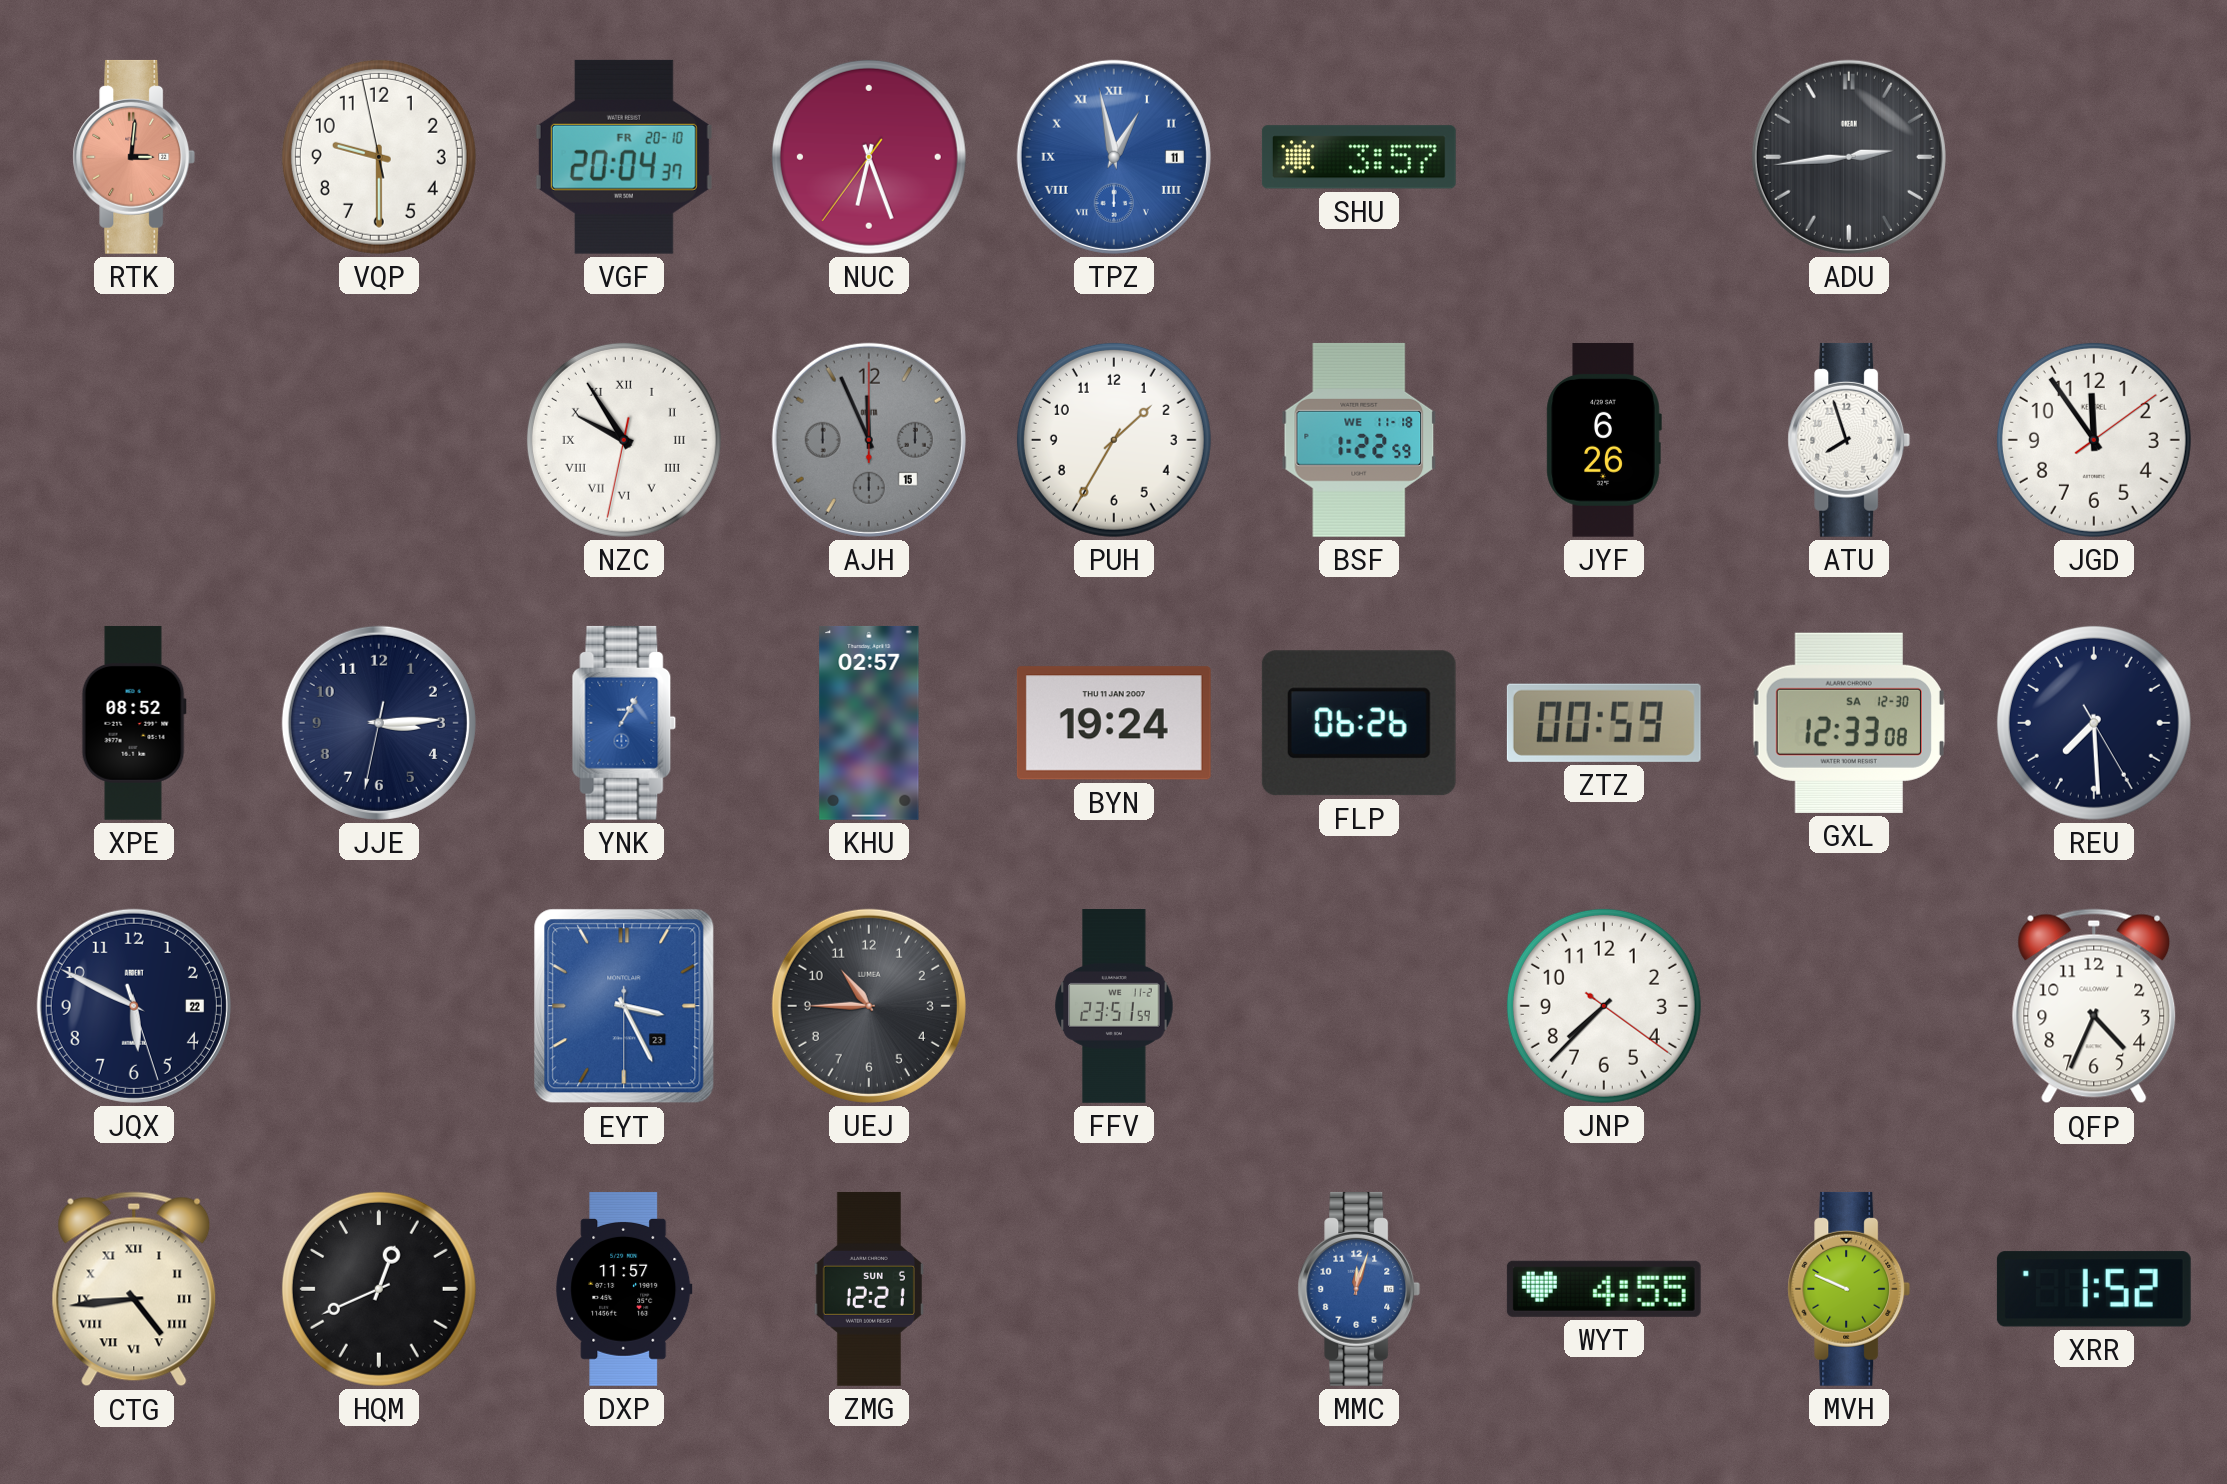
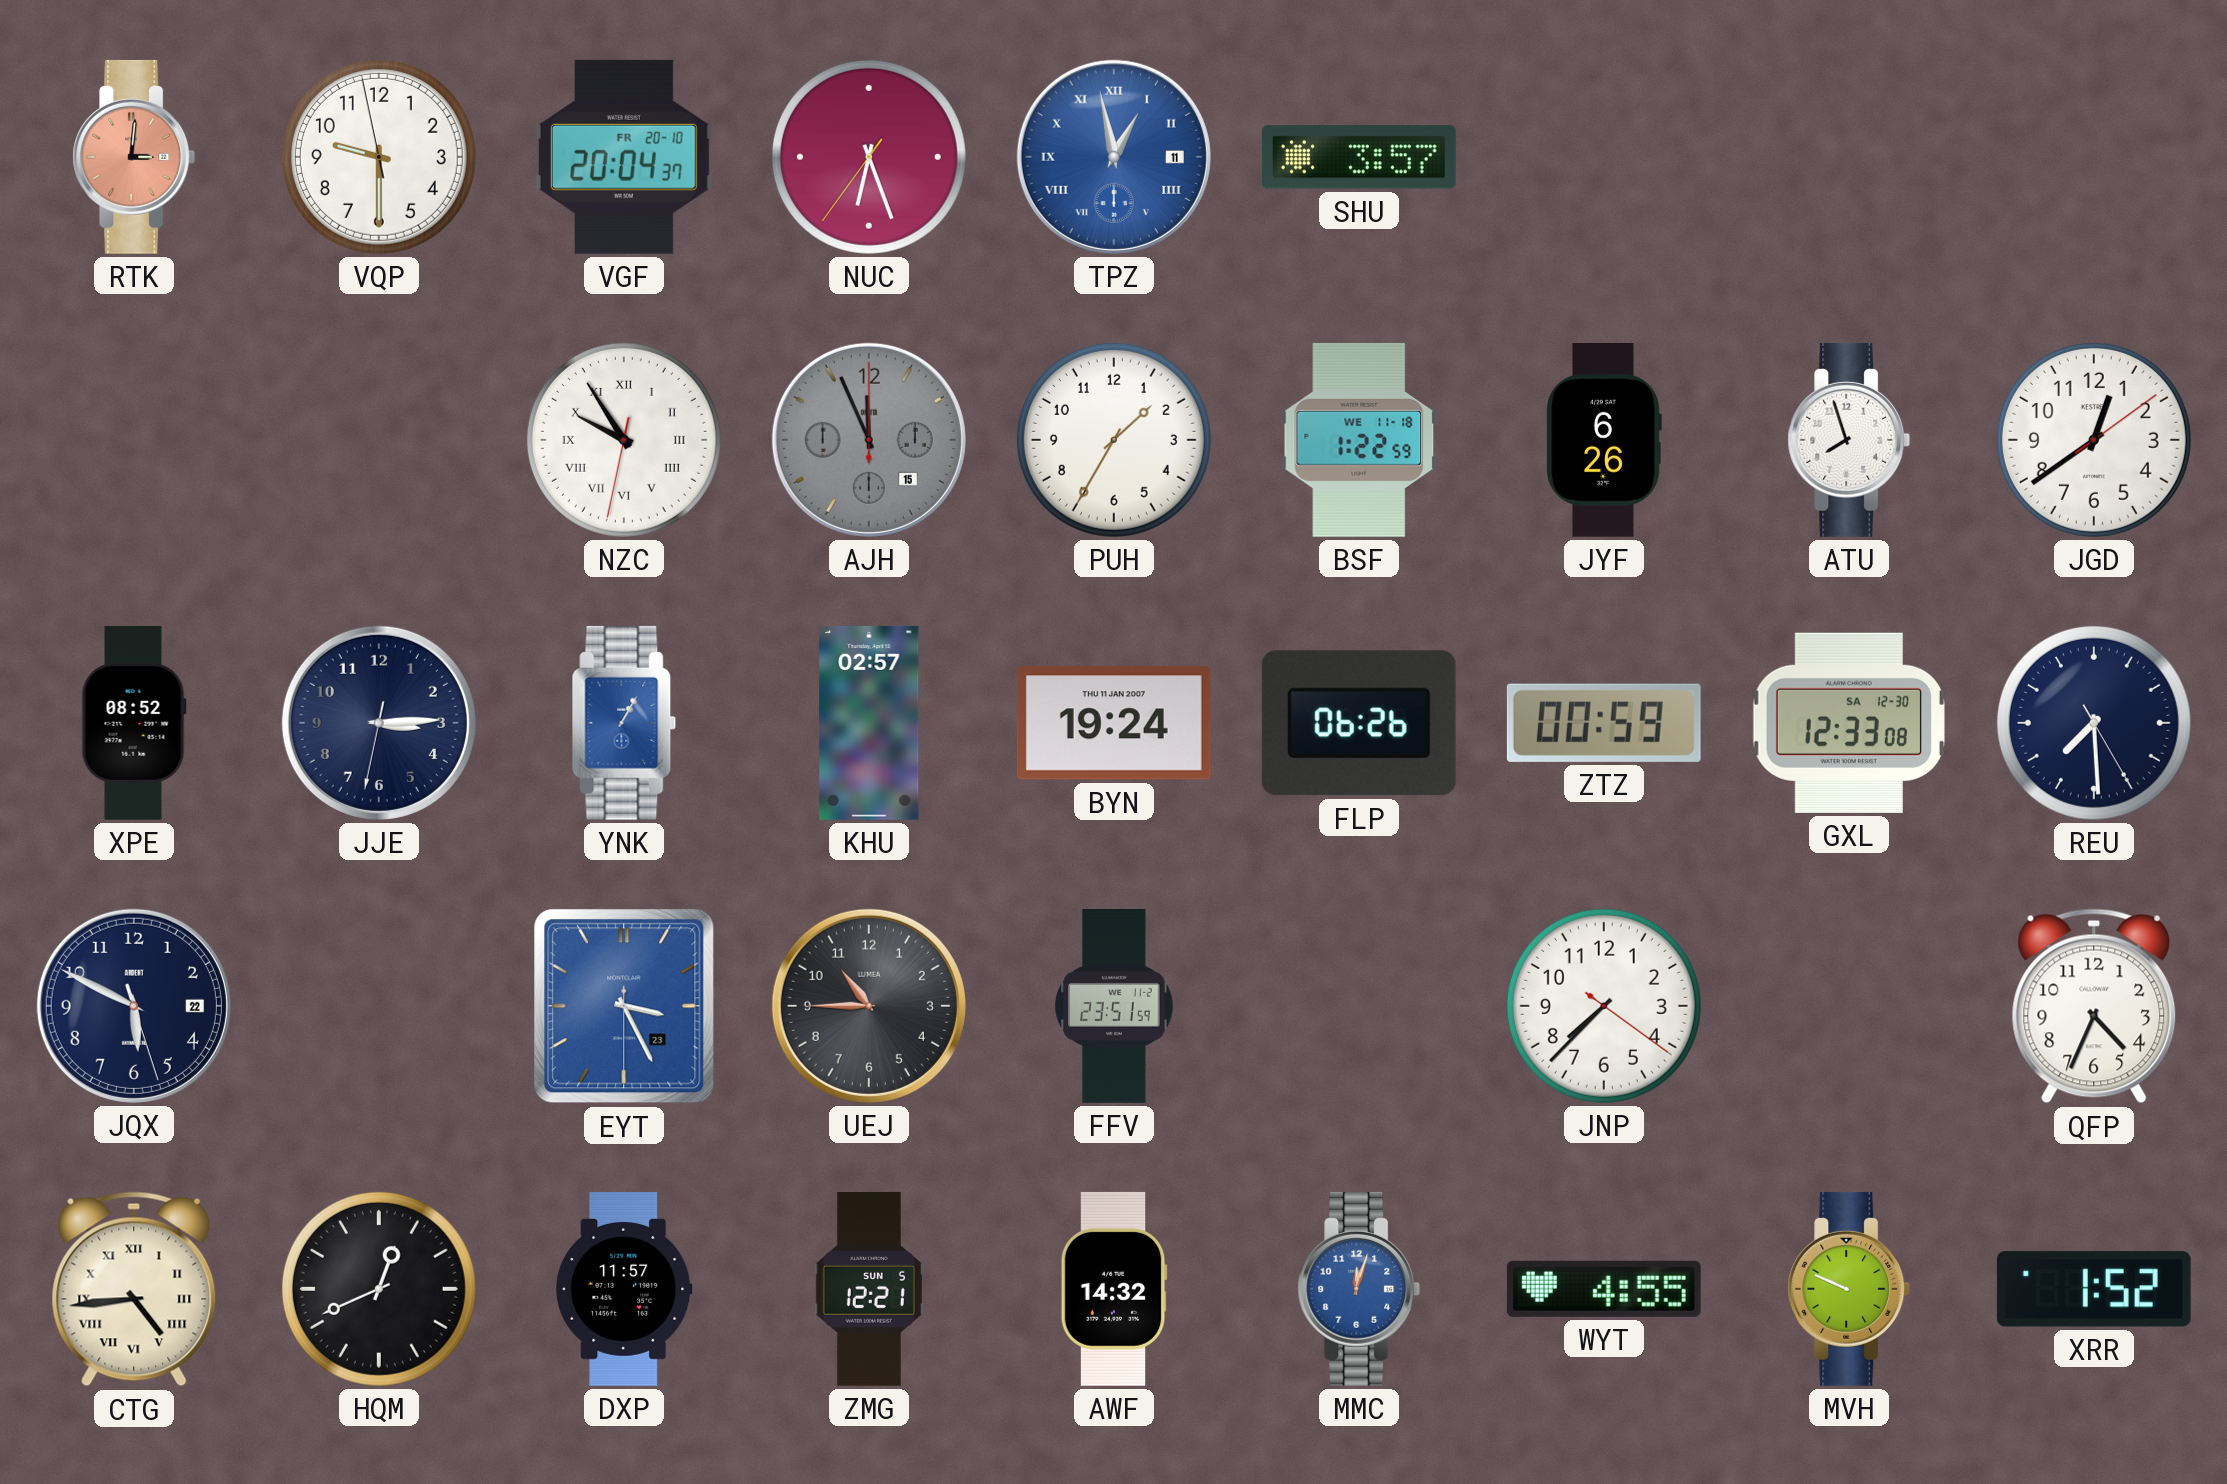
ADU: 2:44 -> none
JGD: 11:54 -> 12:39
AWF: none -> 14:32
